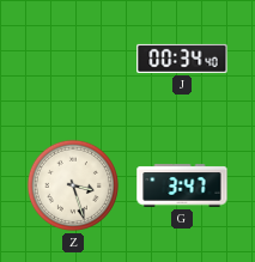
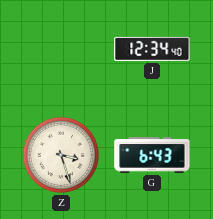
J: 00:34 -> 12:34
G: 3:47 -> 6:43
